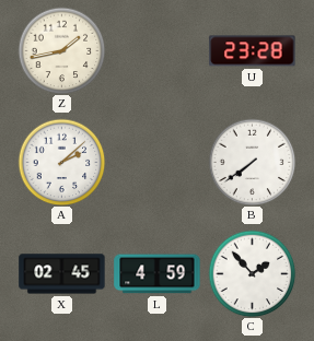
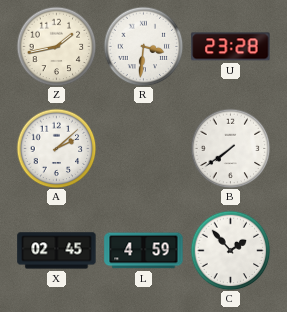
R: none -> 3:31
